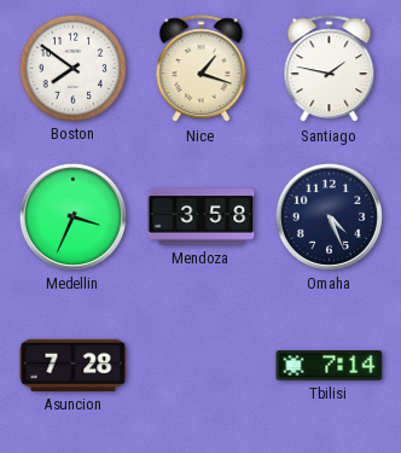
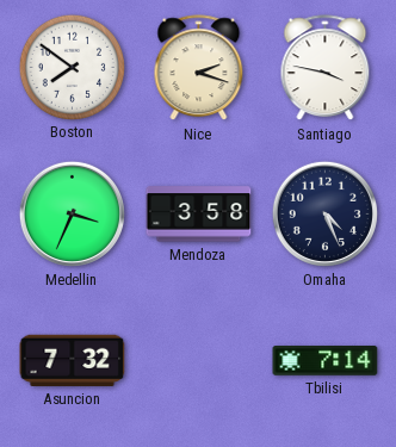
Nice: 1:18 -> 2:18
Santiago: 1:47 -> 3:47
Asuncion: 7:28 -> 7:32
